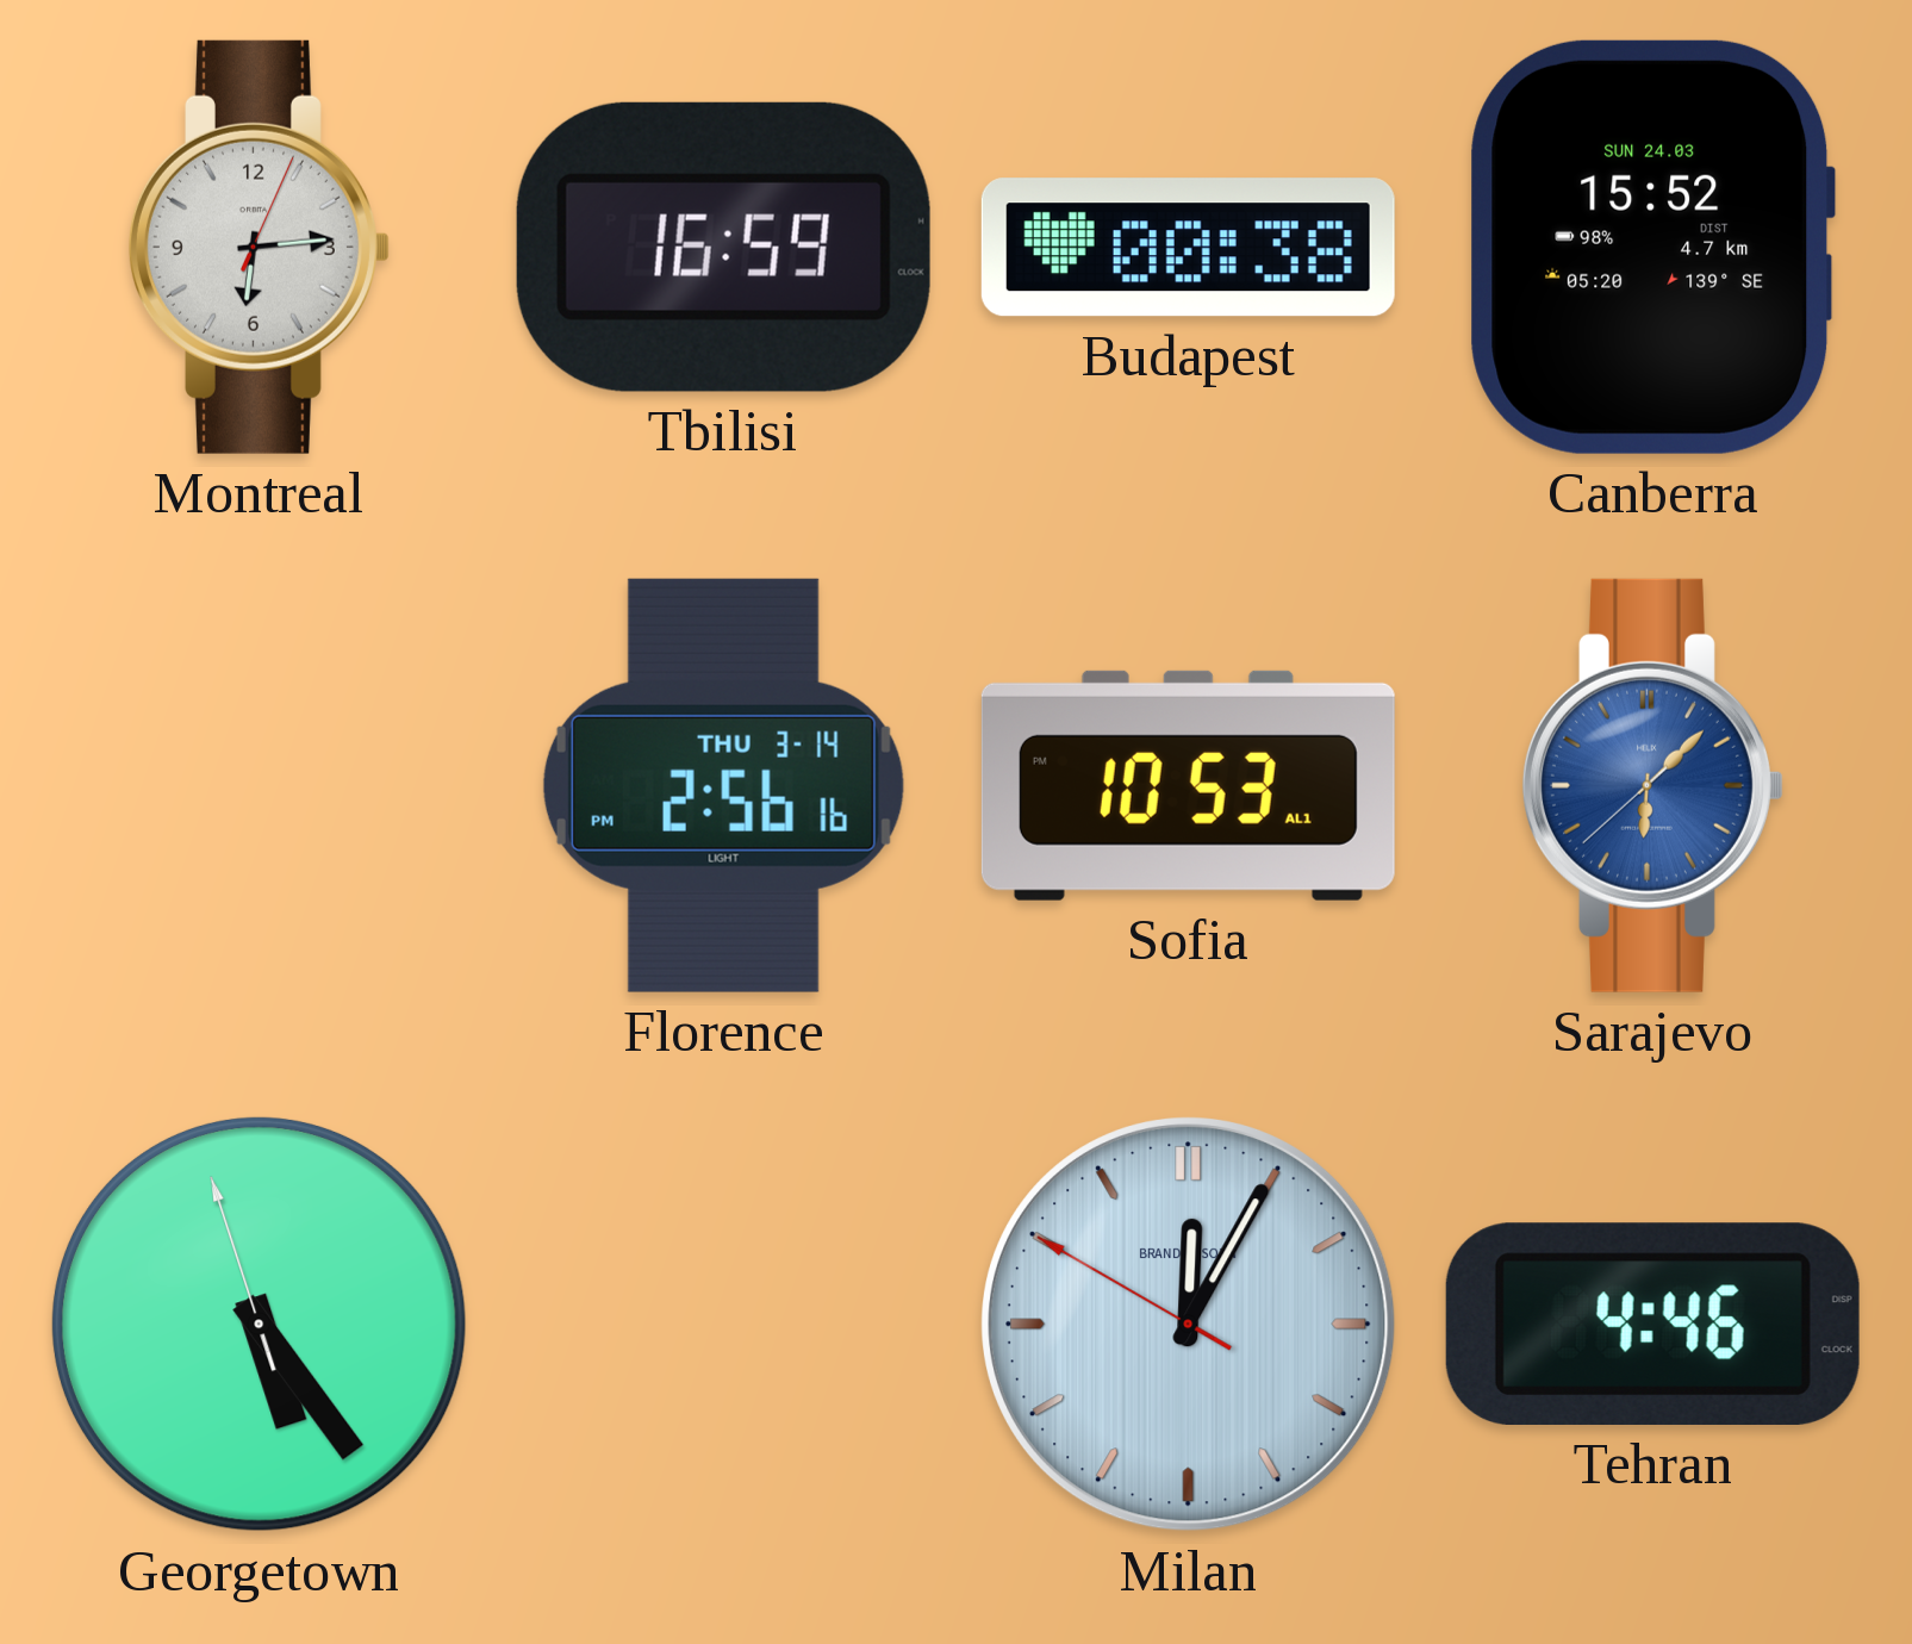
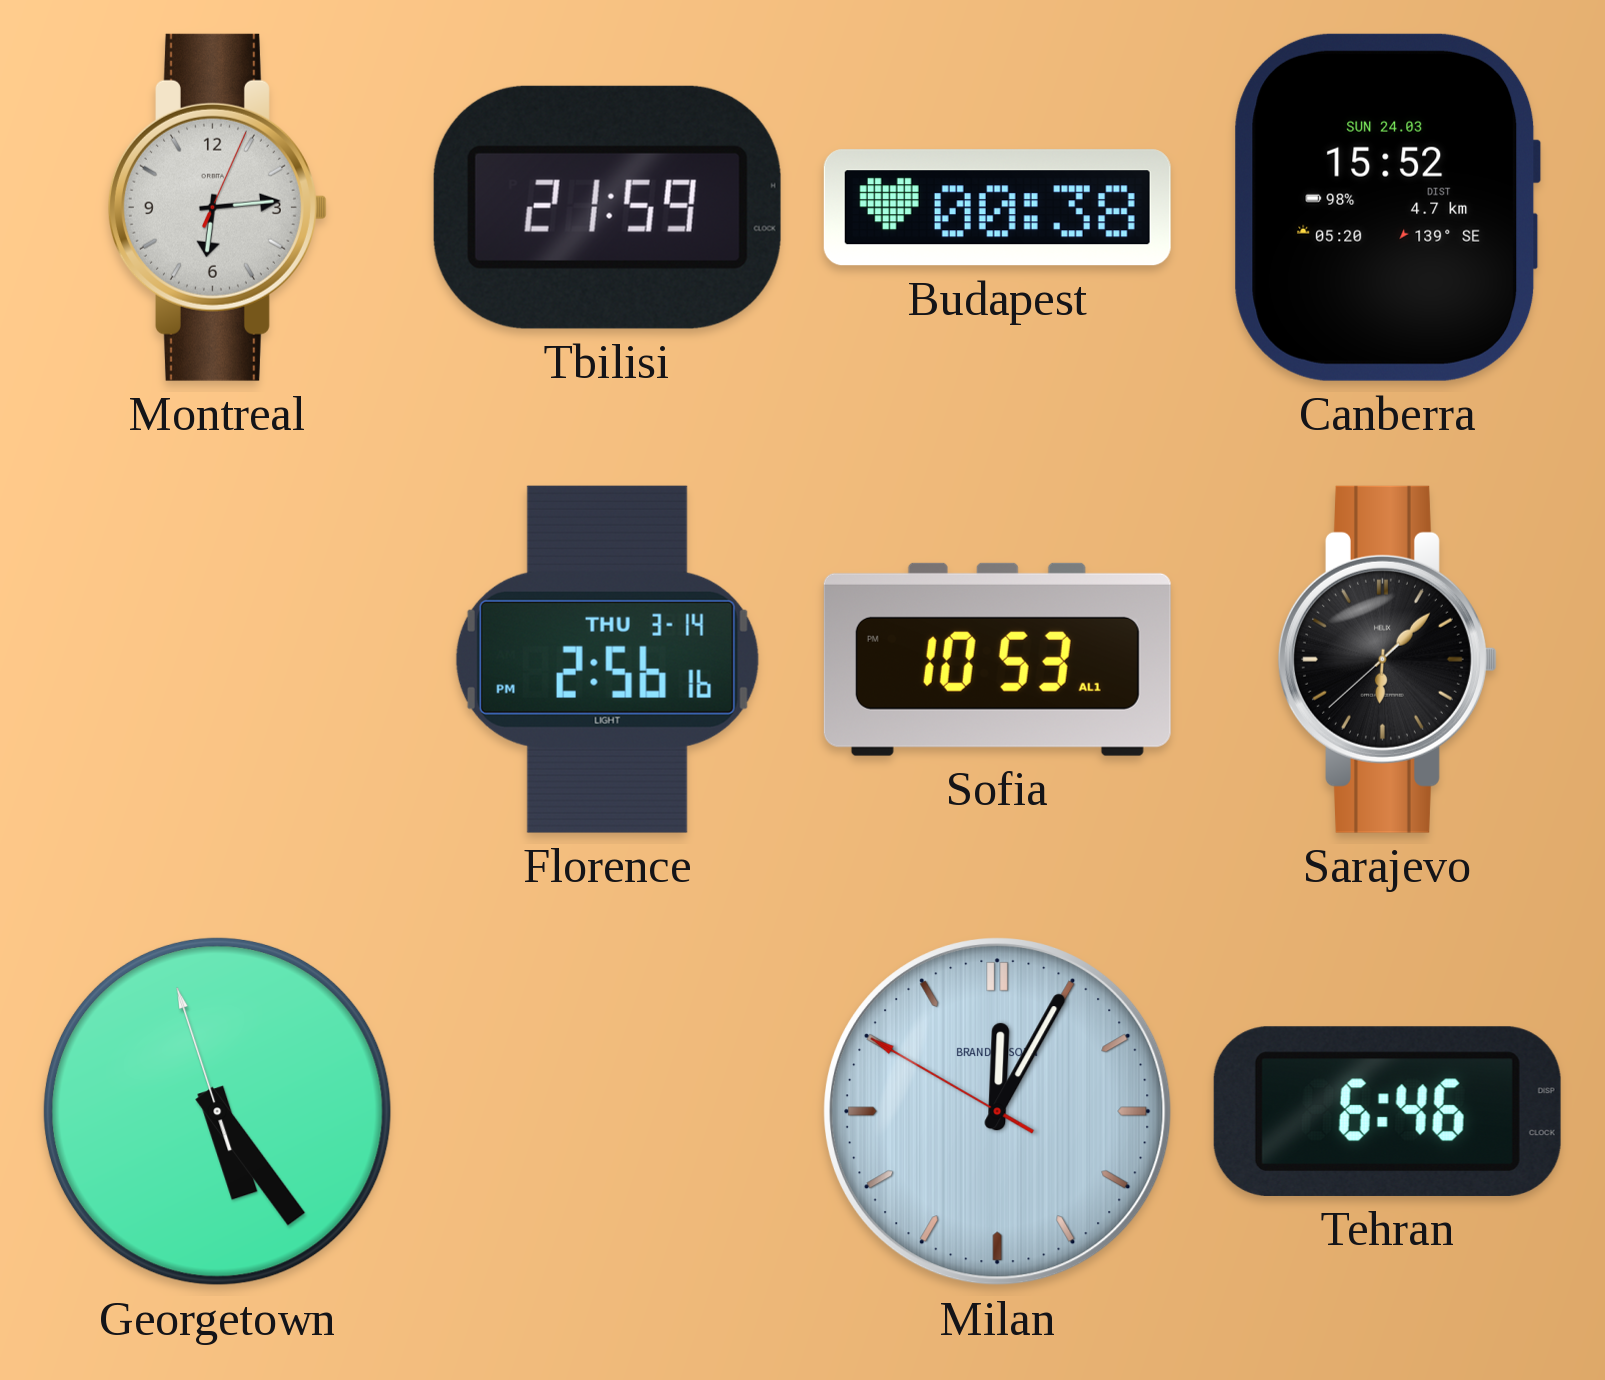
Tbilisi: 16:59 -> 21:59
Sarajevo dial: blue -> black
Tehran: 4:46 -> 6:46
